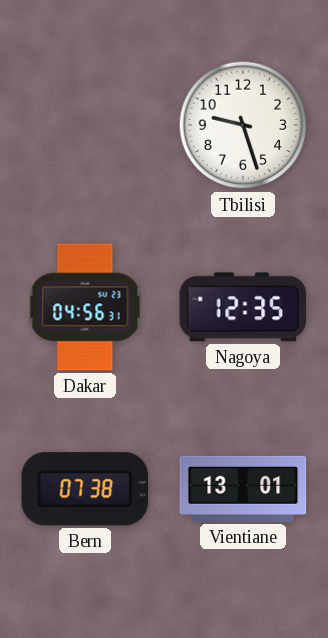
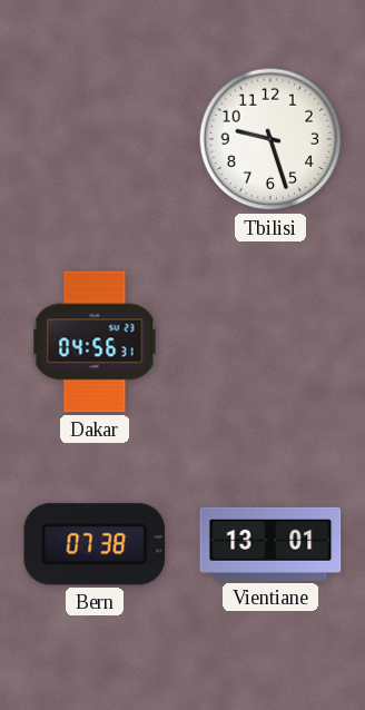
Nagoya: 12:35 -> none
